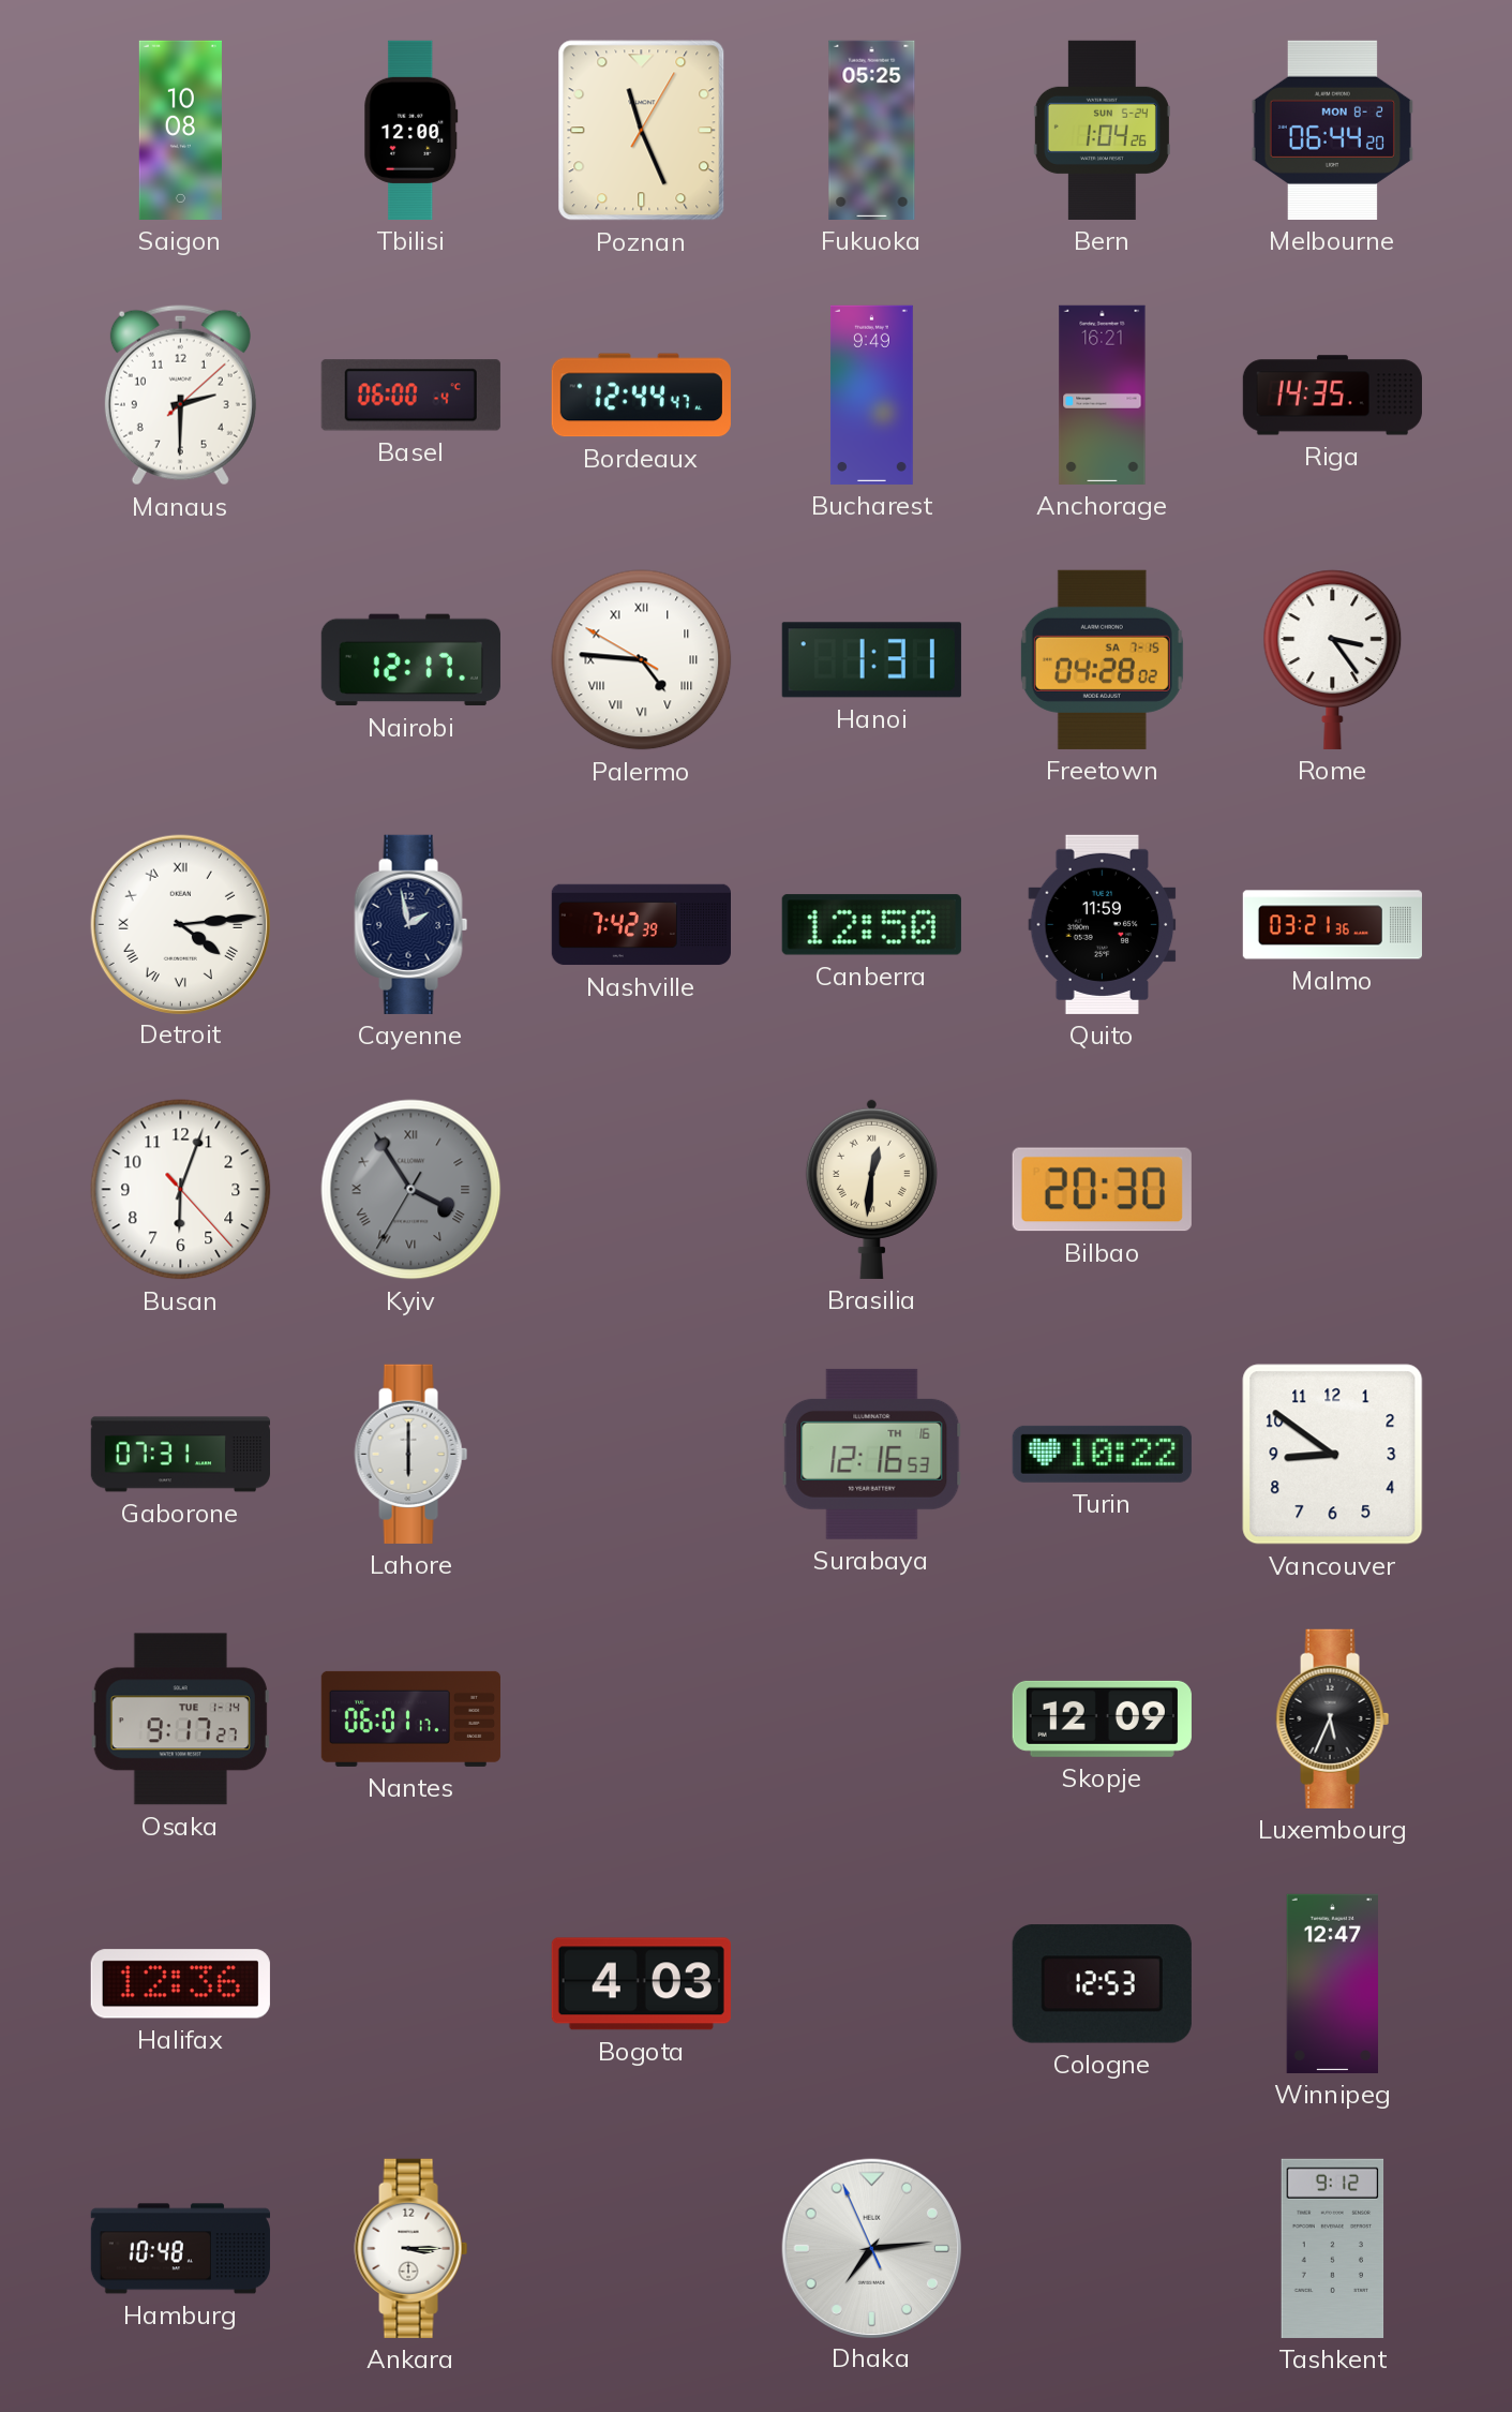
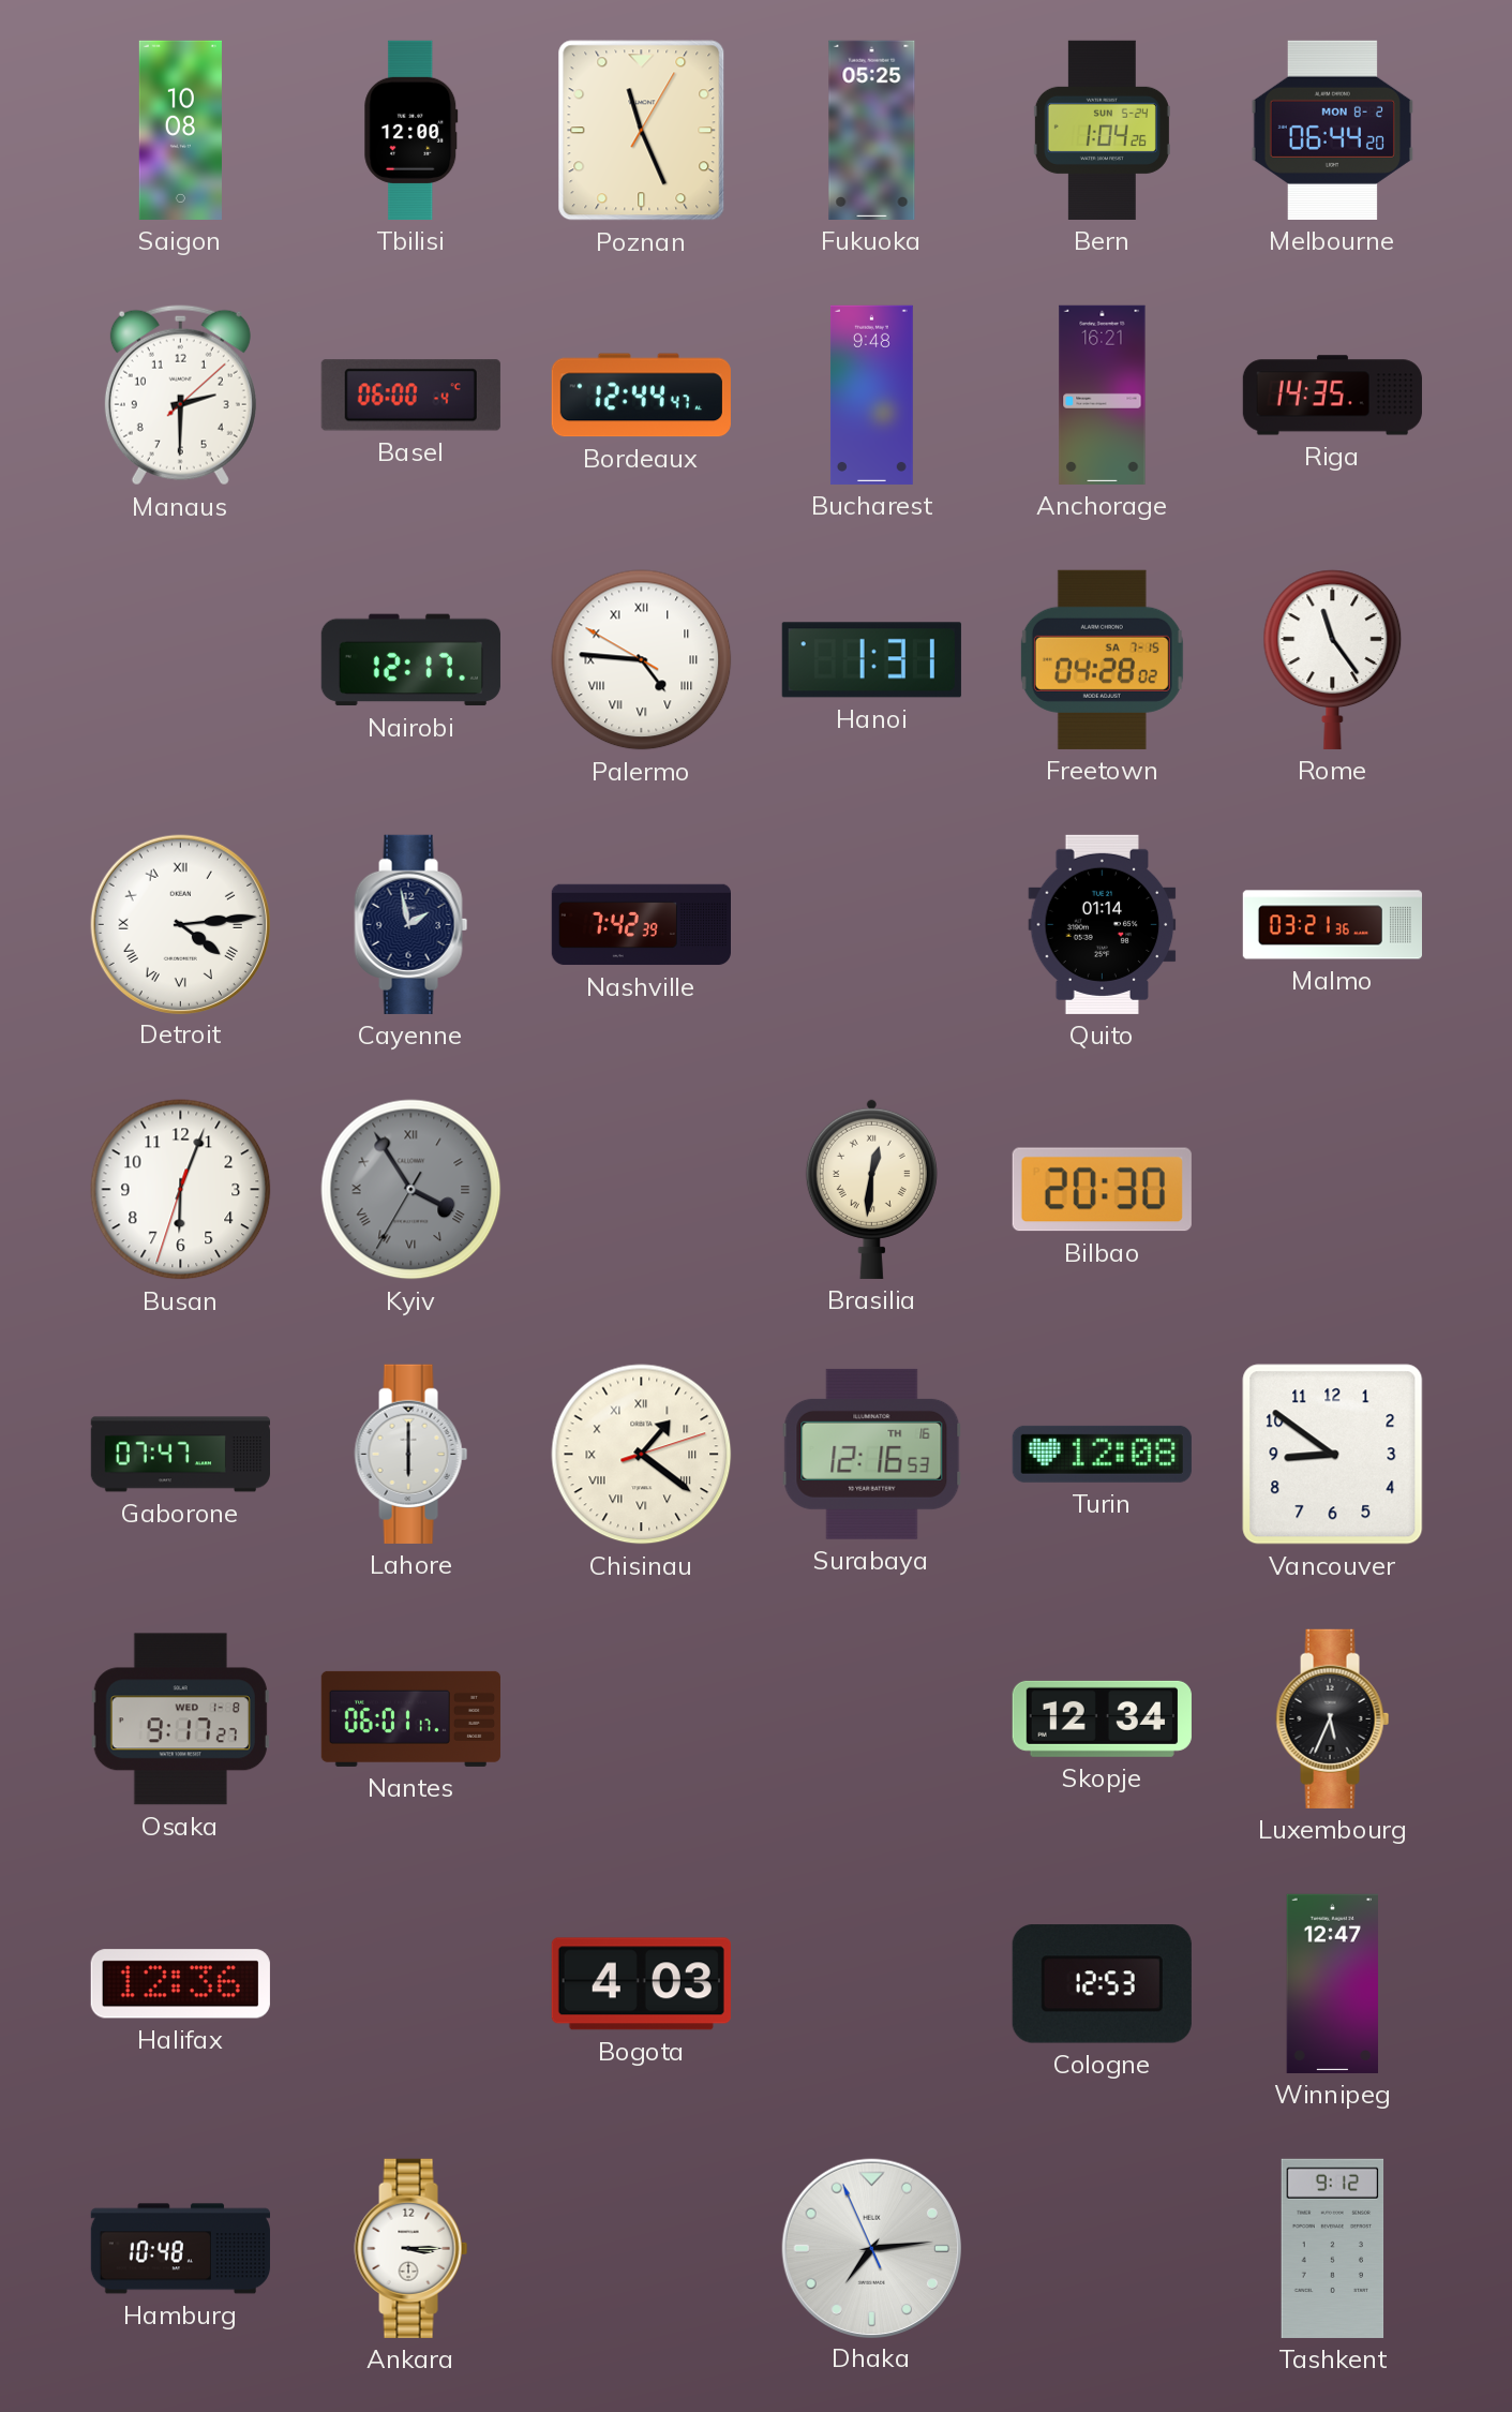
Bucharest: 9:49 -> 9:48
Rome: 3:24 -> 11:24
Canberra: 12:50 -> none
Quito: 11:59 -> 01:14
Busan: 6:03:23 -> 6:03:33
Gaborone: 07:31 -> 07:47
Chisinau: none -> 1:21
Turin: 10:22 -> 12:08
Osaka date: TUE 1-14 -> WED 1-8
Skopje: 12:09 -> 12:34
